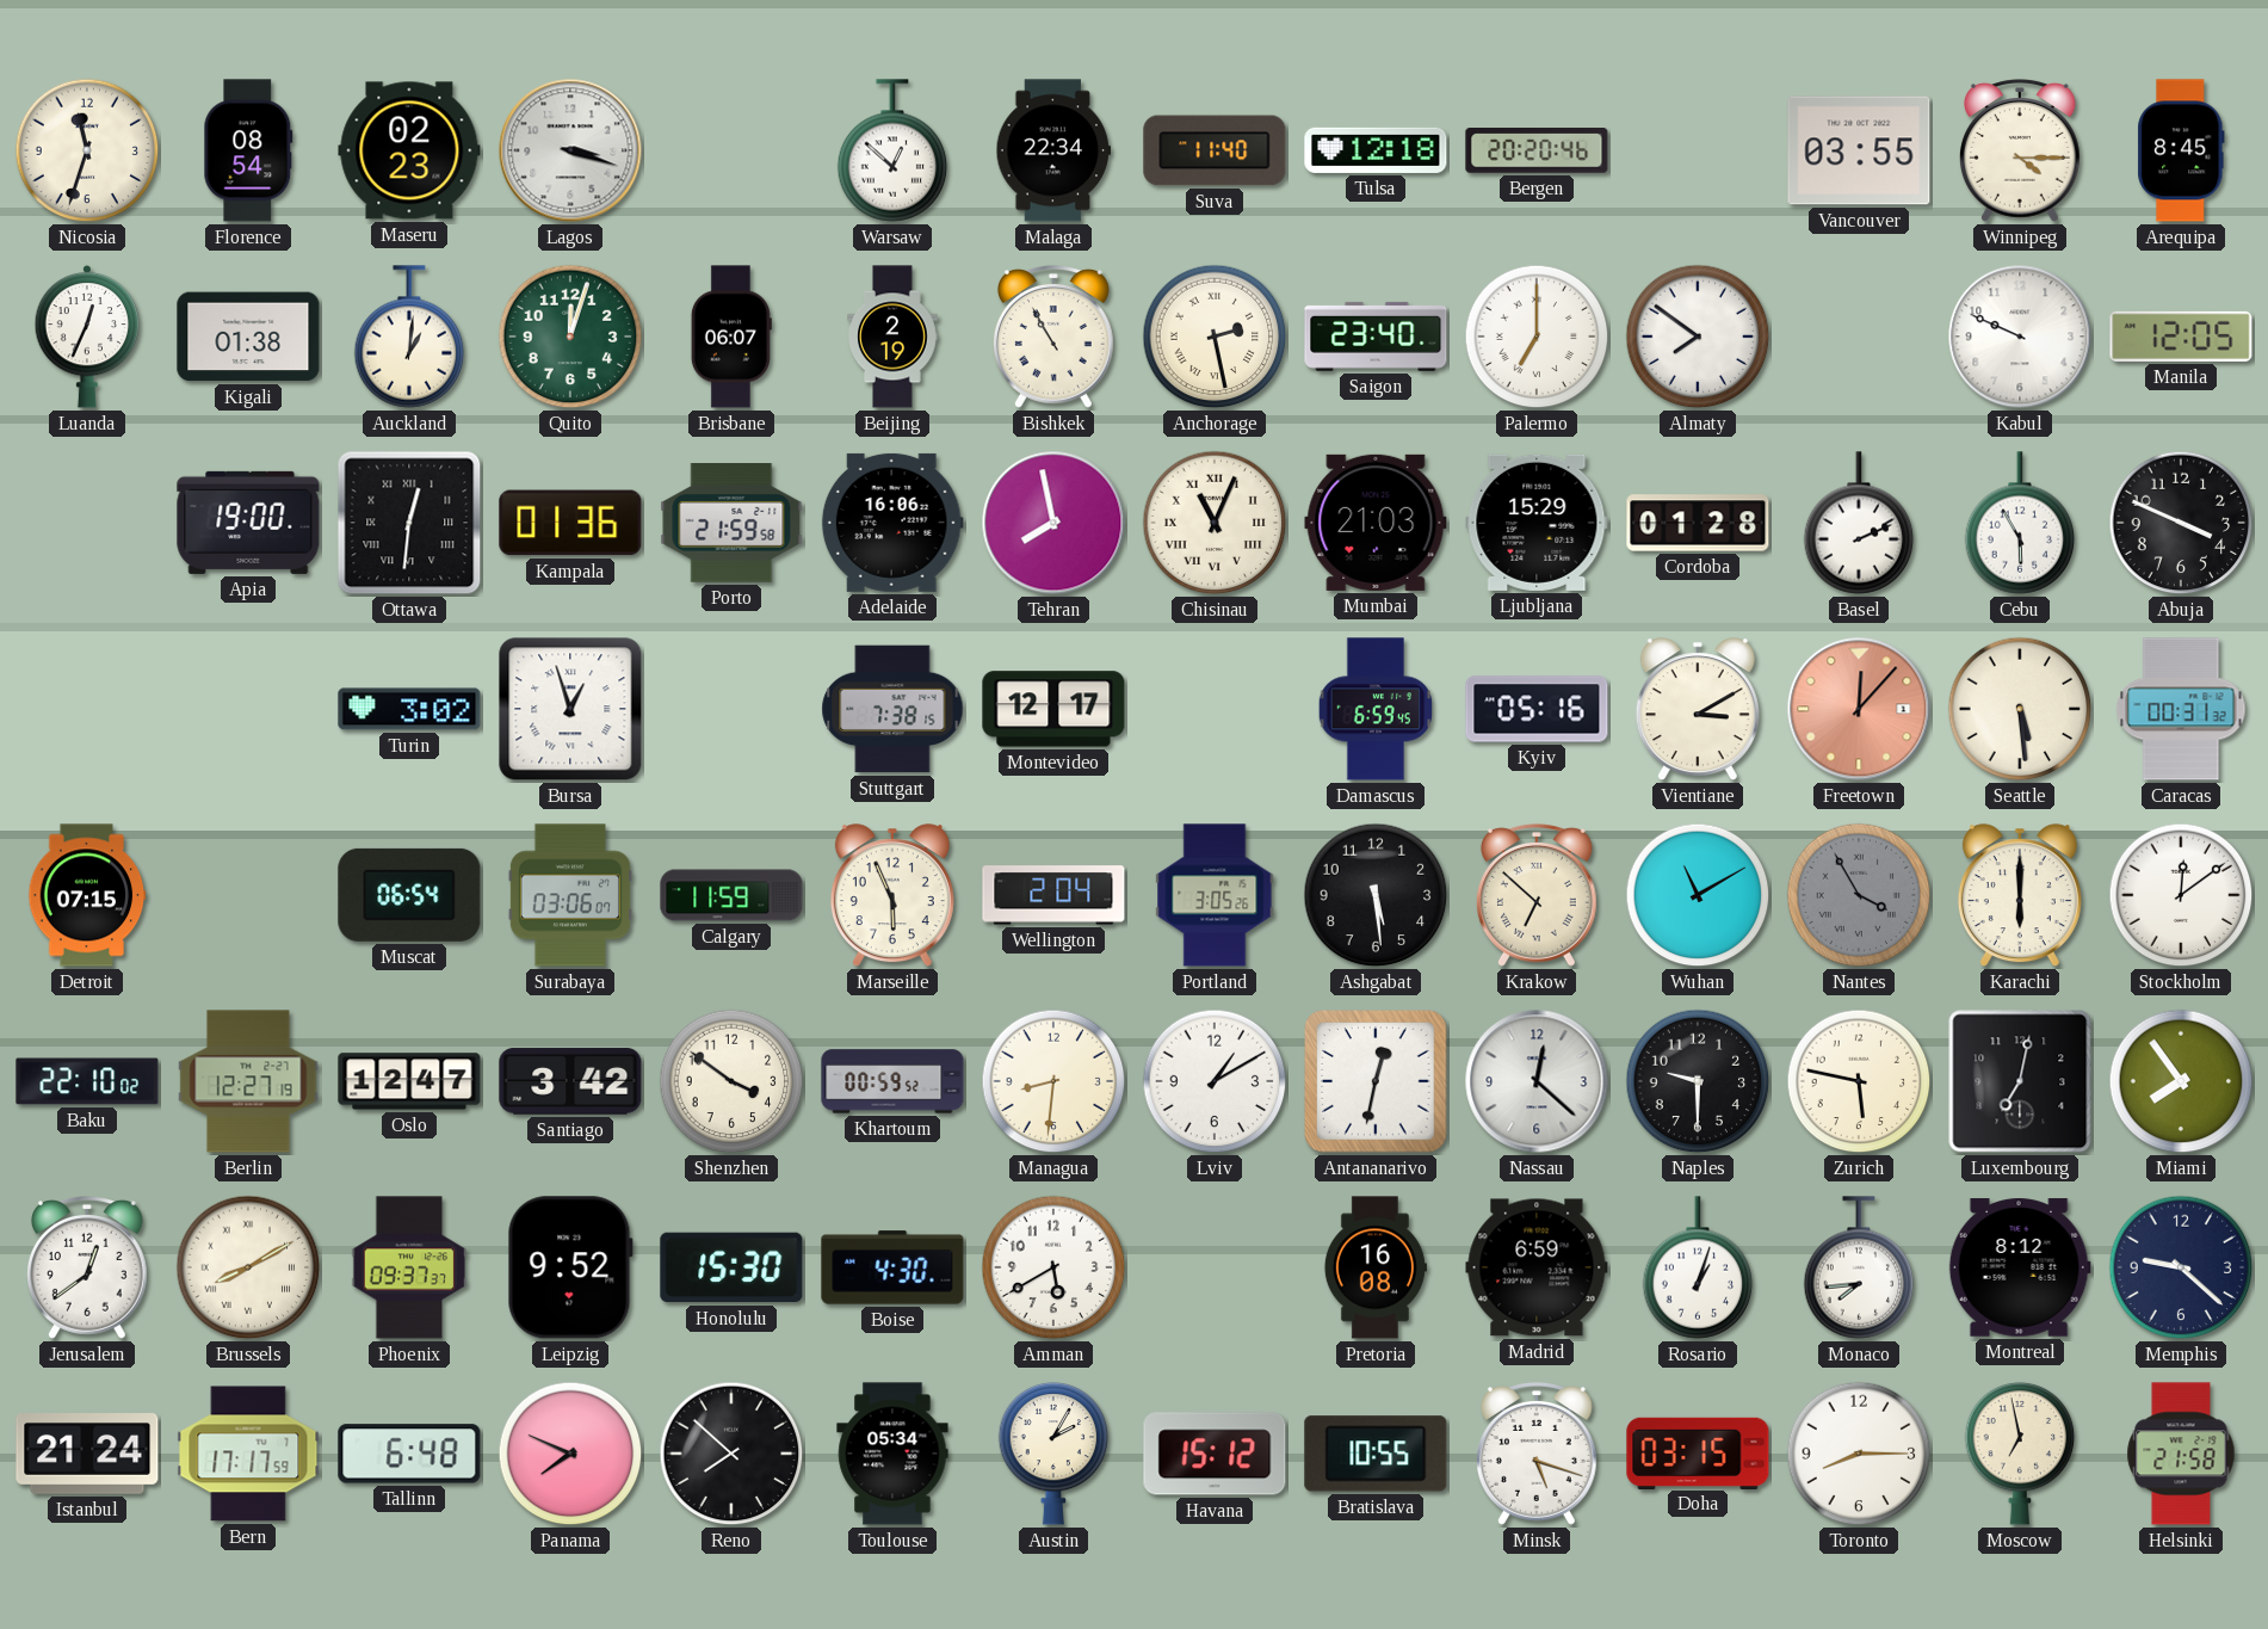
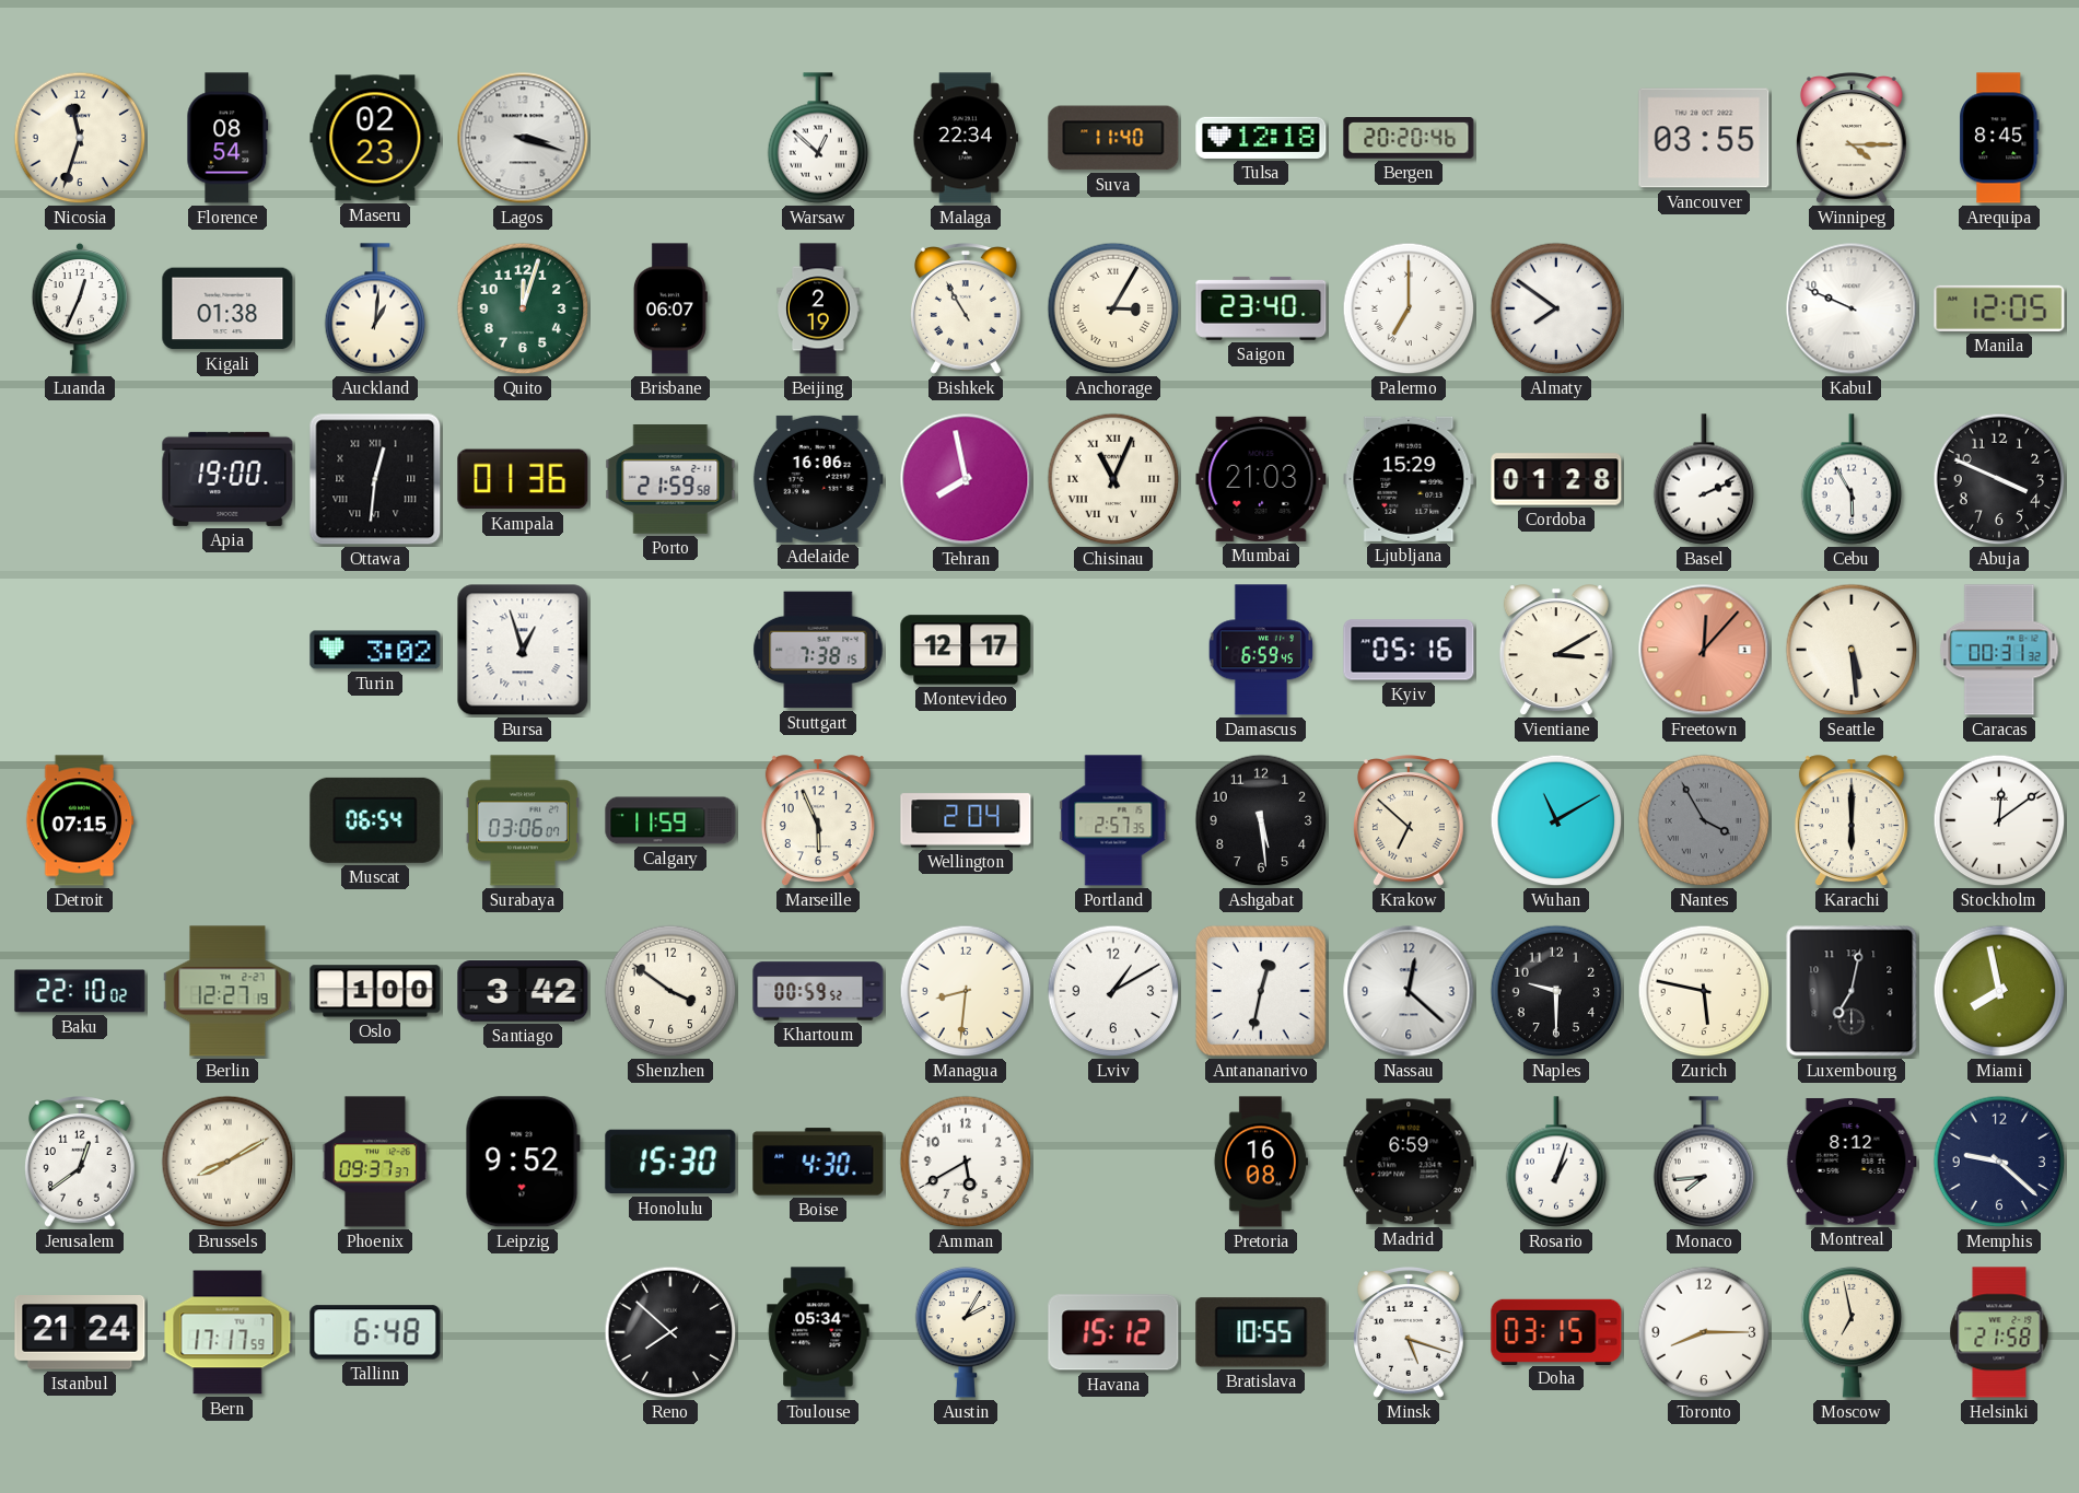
Anchorage: 2:28 -> 3:05
Portland: 3:05 -> 2:57
Oslo: 12:47 -> 1:00
Miami: 7:54 -> 7:58
Panama: 7:49 -> none
